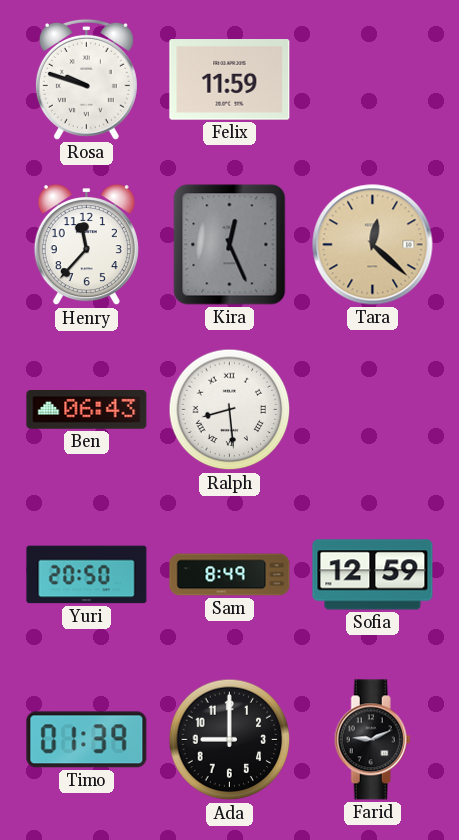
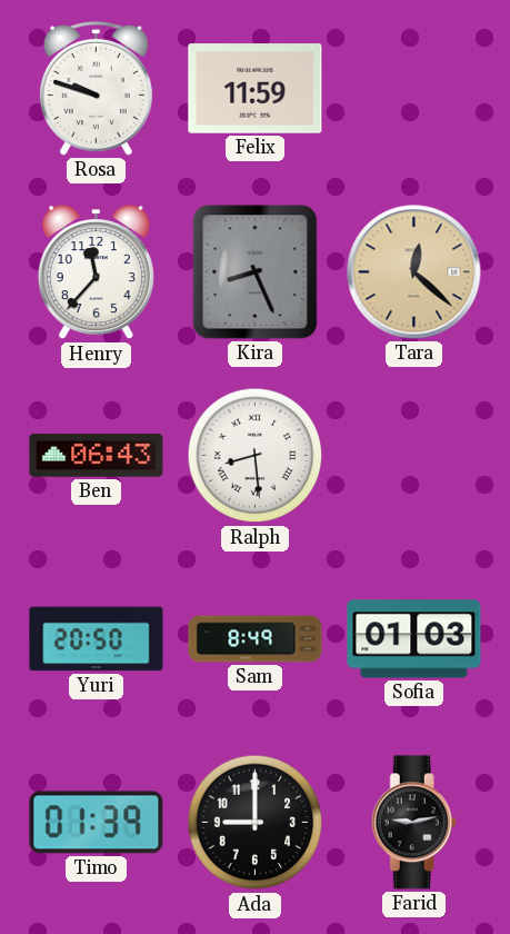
Kira: 12:26 -> 8:26
Sofia: 12:59 -> 01:03
Farid: 9:11 -> 9:13
